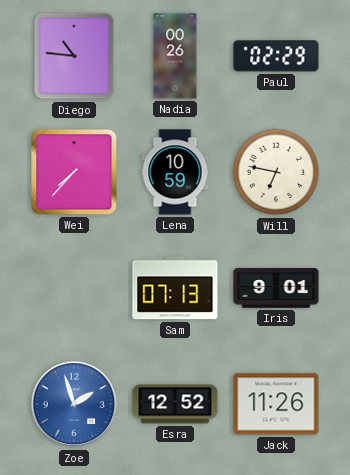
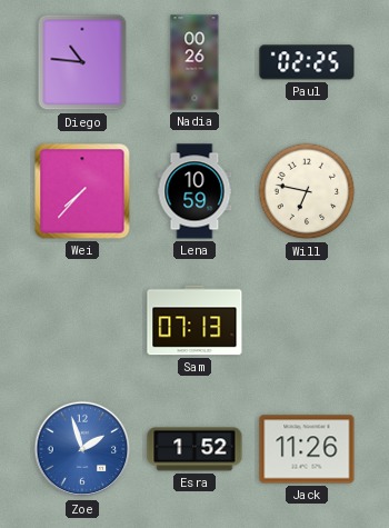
Paul: 02:29 -> 02:25
Iris: 9:01 -> none
Esra: 12:52 -> 1:52
